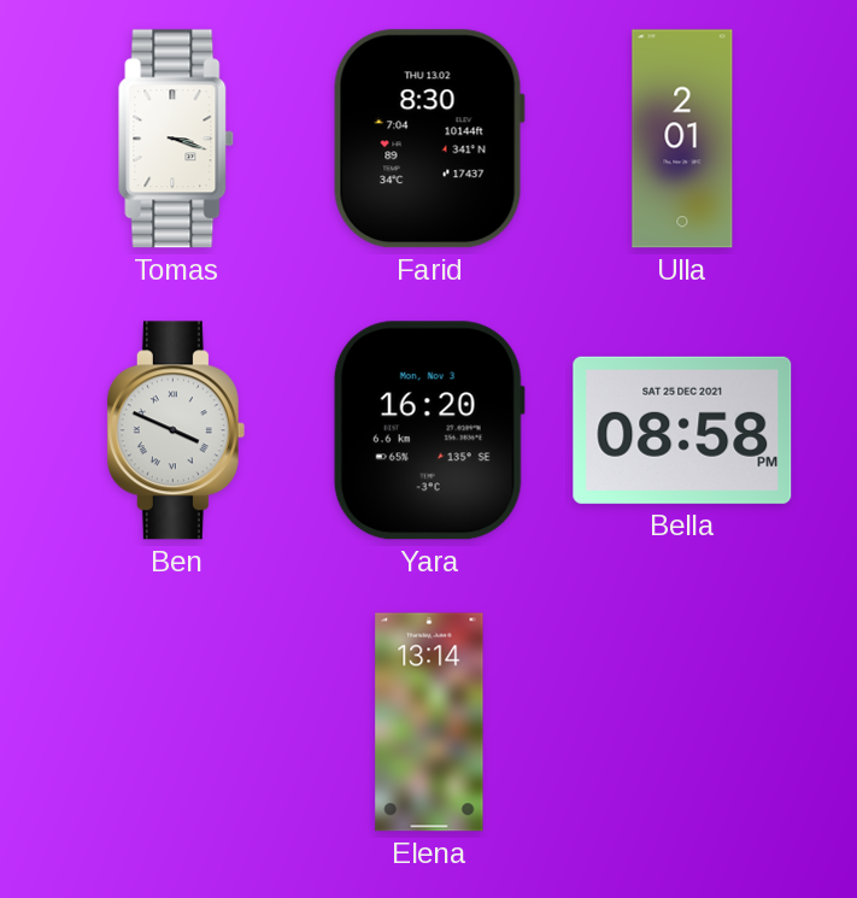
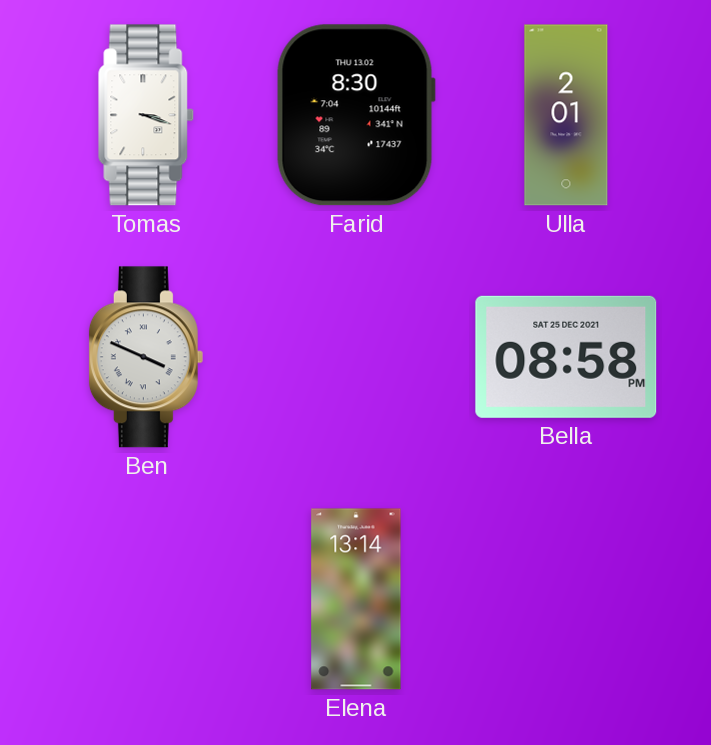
Yara: 16:20 -> none
